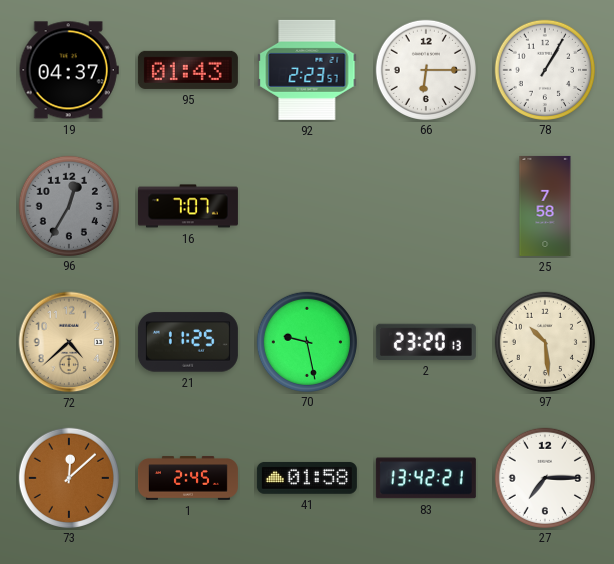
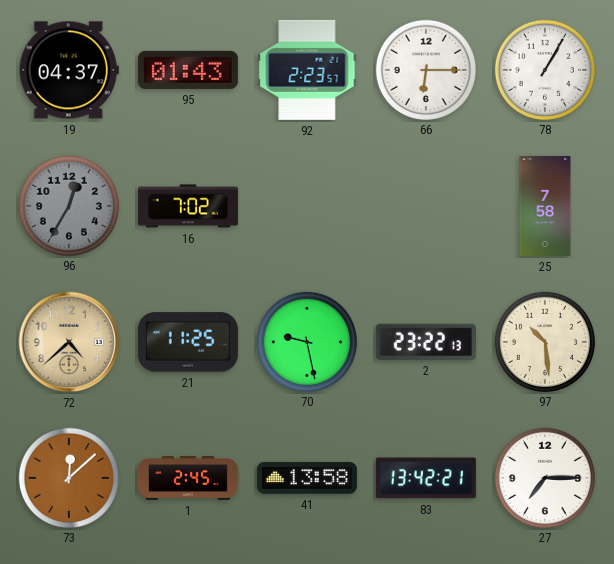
16: 7:07 -> 7:02
2: 23:20 -> 23:22
41: 01:58 -> 13:58
